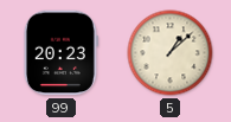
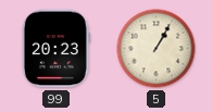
5: 1:08 -> 1:05
